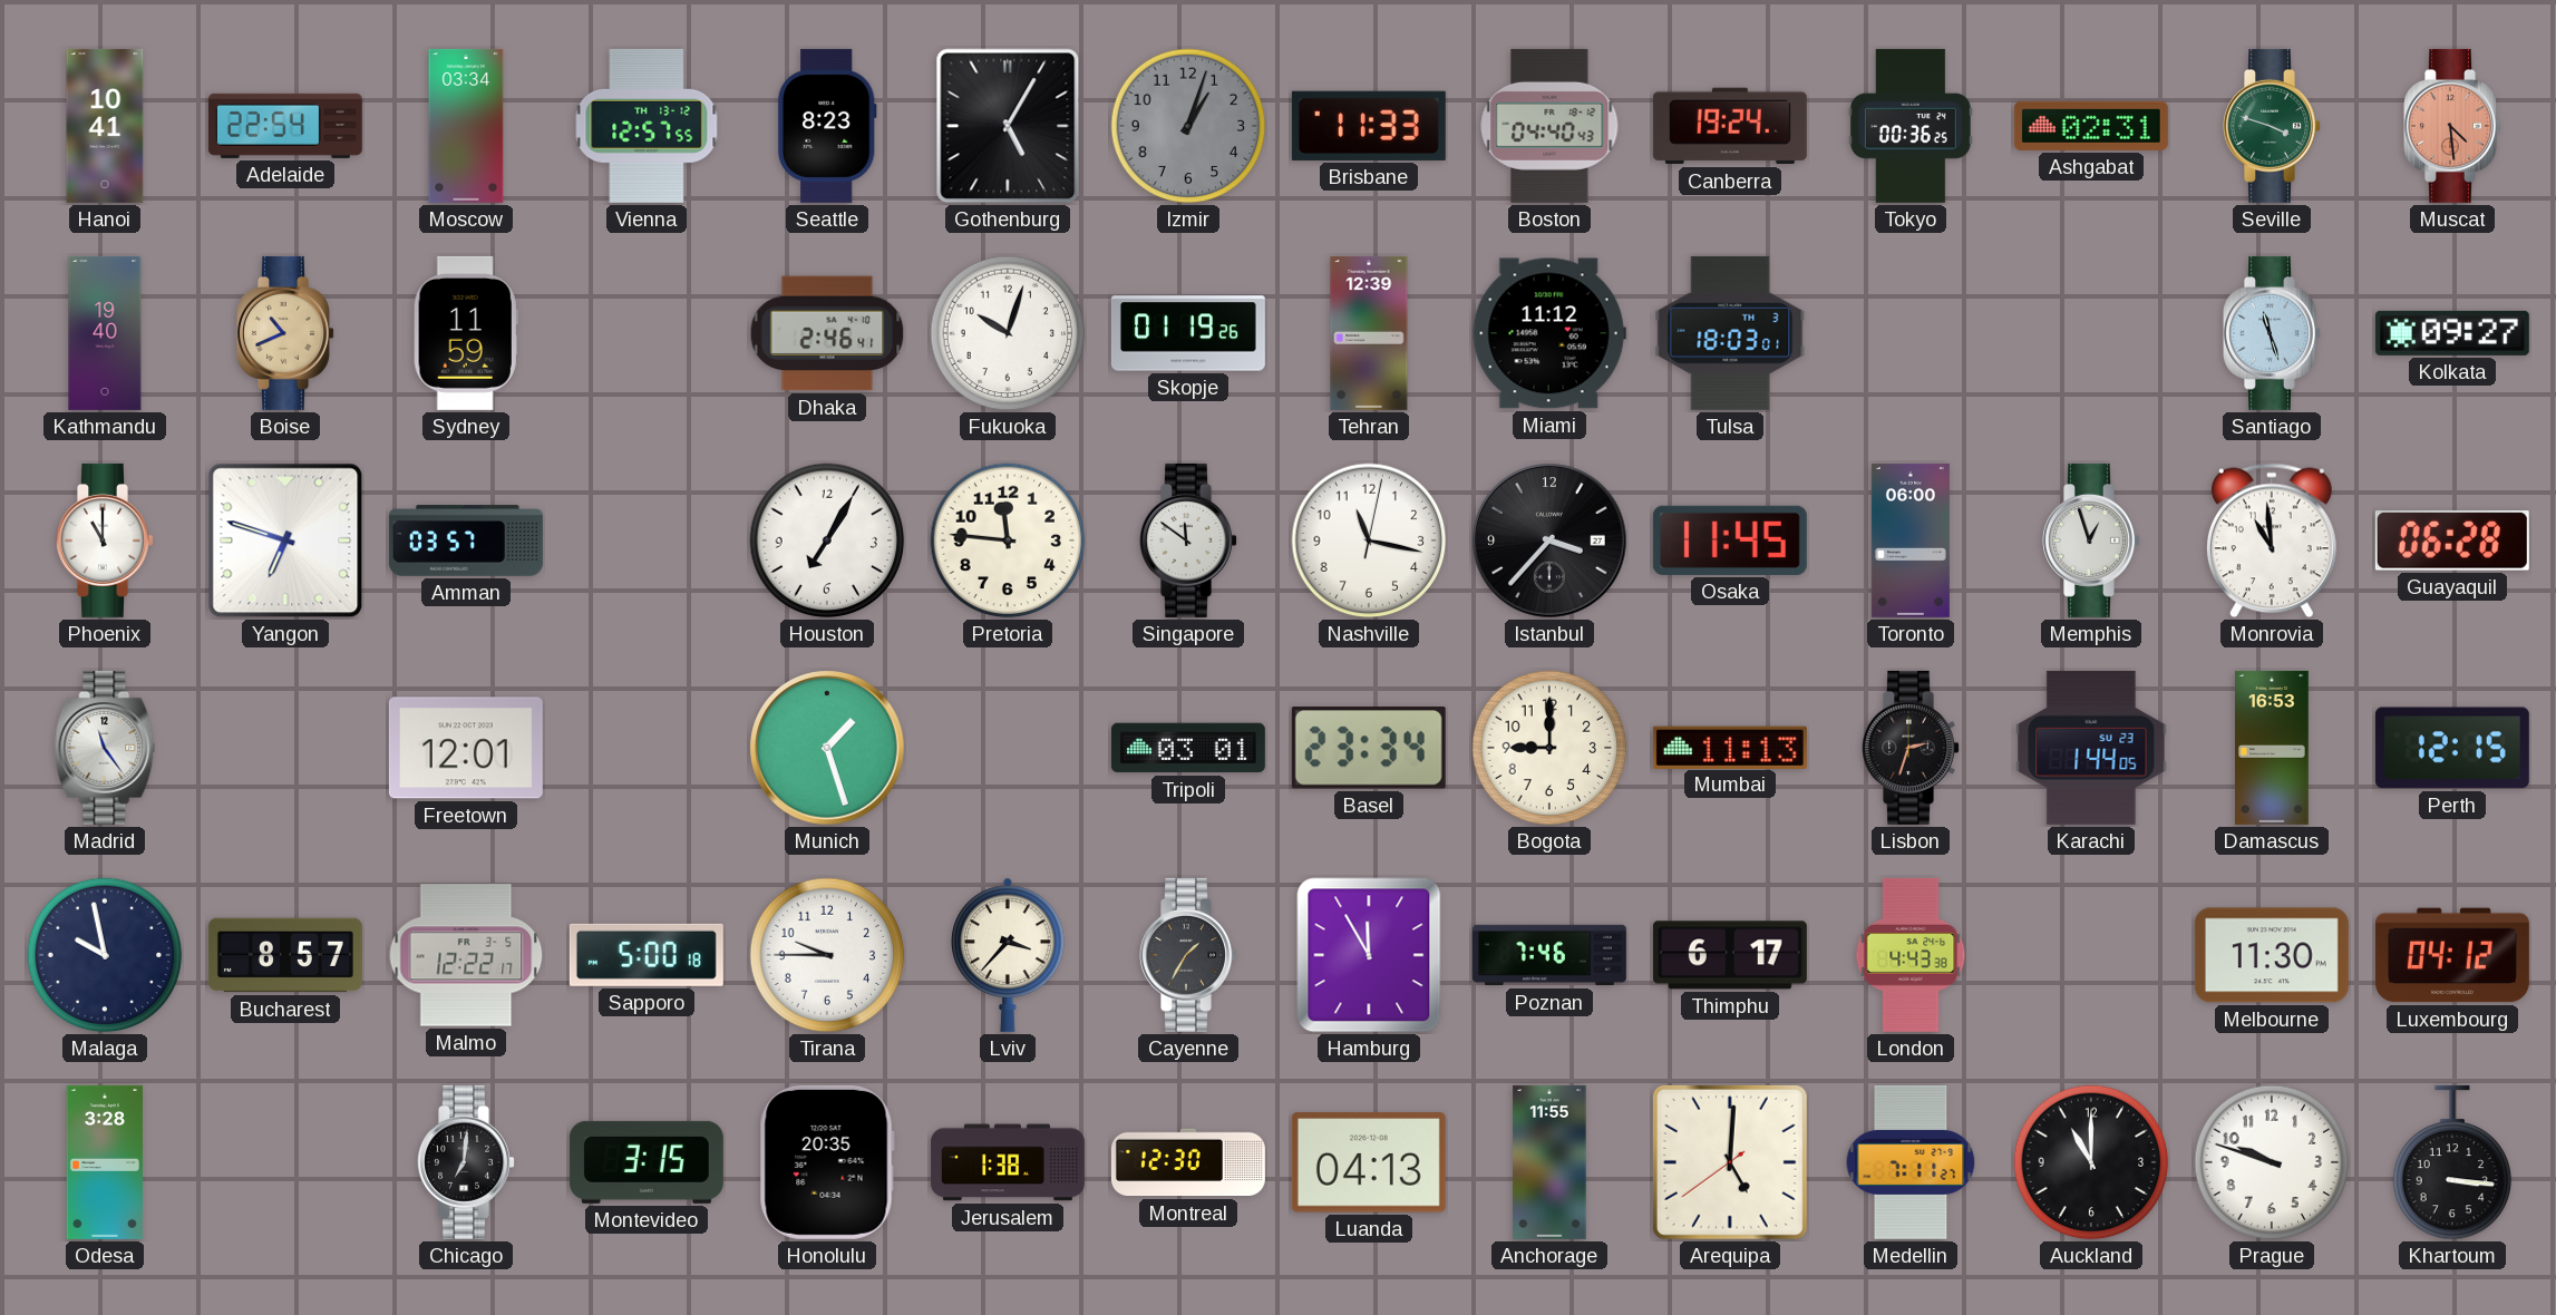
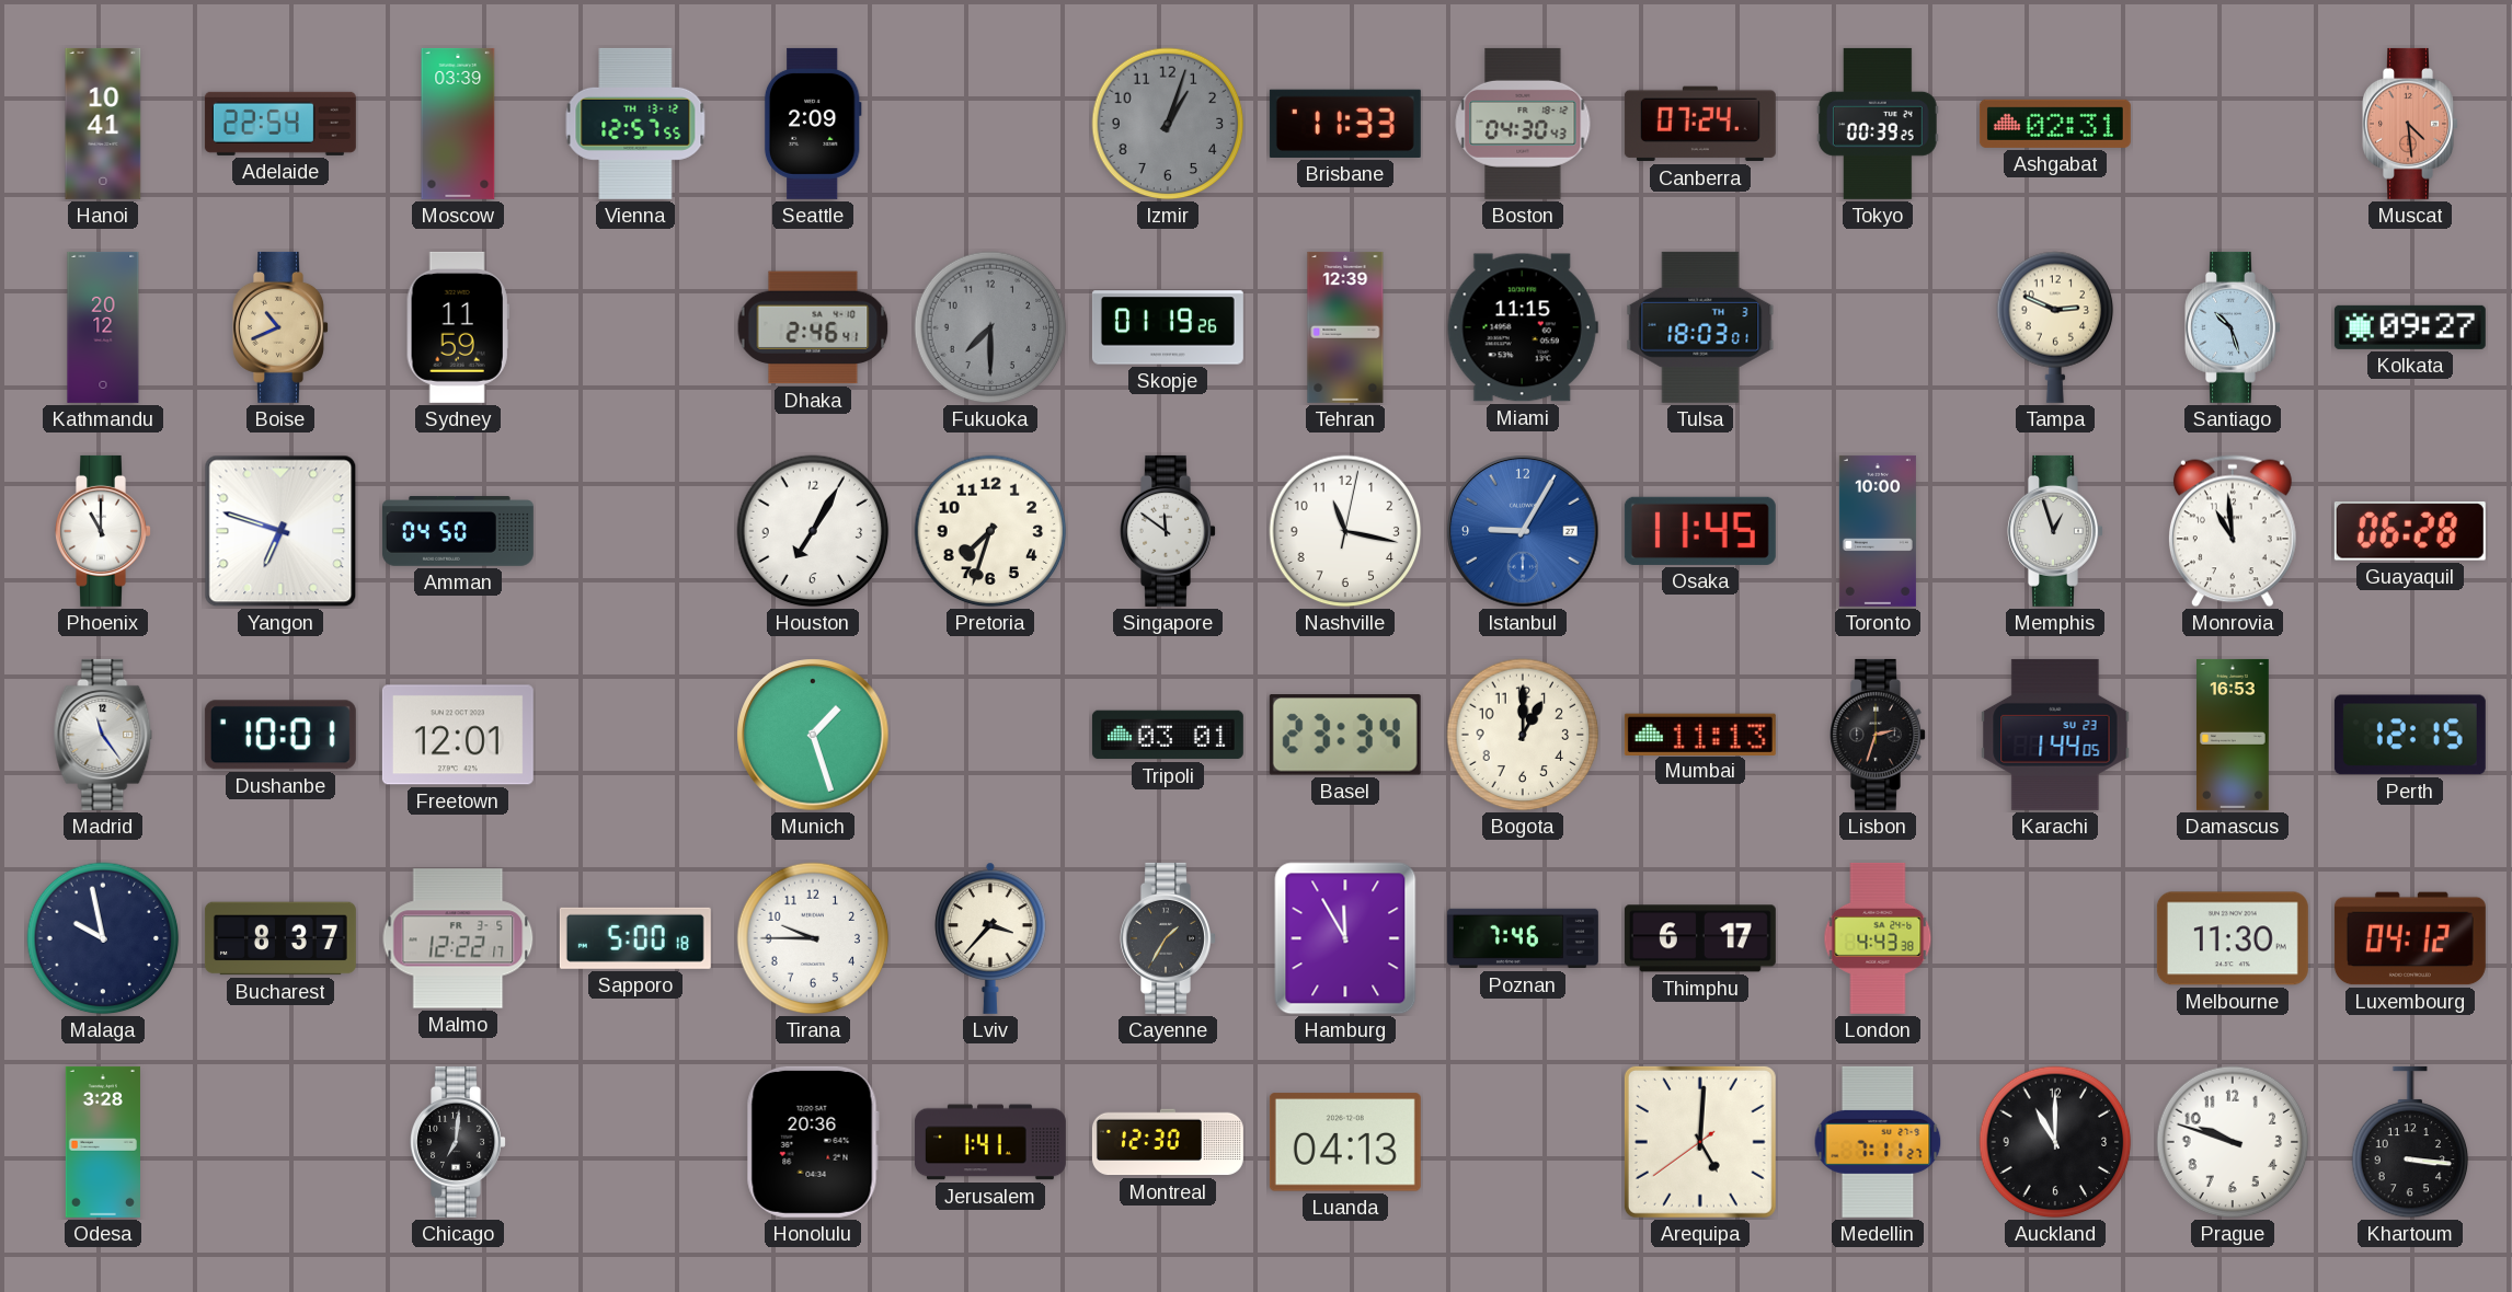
Moscow: 03:34 -> 03:39
Seattle: 8:23 -> 2:09
Gothenburg: 5:05 -> none
Boston: 04:40 -> 04:30
Canberra: 19:24 -> 07:24
Tokyo: 00:36 -> 00:39
Seville: 3:48 -> none
Kathmandu: 19:40 -> 20:12
Fukuoka: 10:03 -> 7:30
Fukuoka dial: white -> grey
Miami: 11:12 -> 11:15
Tampa: none -> 2:49
Santiago: 11:27 -> 10:27
Amman: 03:57 -> 04:50
Pretoria: 11:46 -> 7:33
Istanbul: 3:37 -> 9:05
Istanbul dial: black -> blue
Toronto: 06:00 -> 10:00
Dushanbe: none -> 10:01
Bogota: 9:00 -> 1:00
Bucharest: 8:57 -> 8:37
Montevideo: 3:15 -> none
Honolulu: 20:35 -> 20:36
Jerusalem: 1:38 -> 1:41
Anchorage: 11:55 -> none
